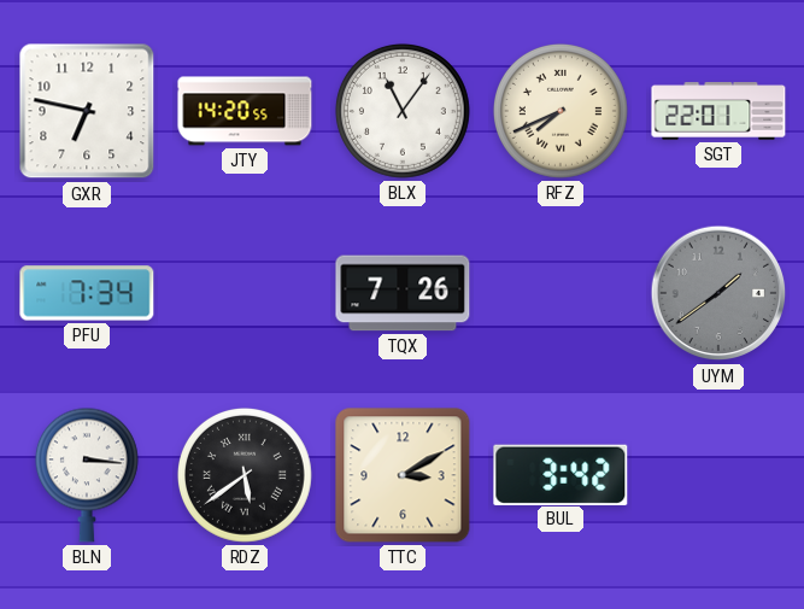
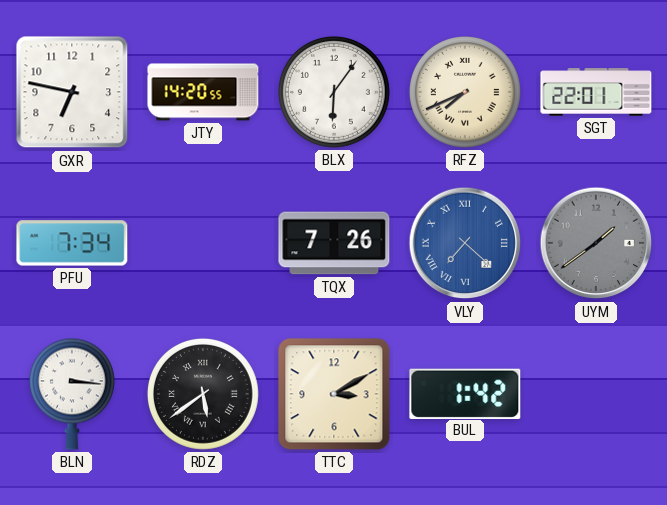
BLX: 11:06 -> 6:06
VLY: none -> 7:22
BUL: 3:42 -> 1:42
